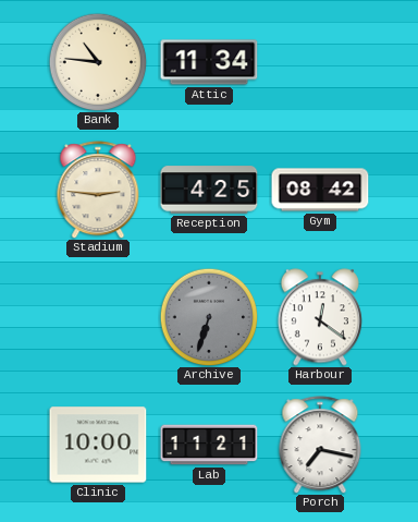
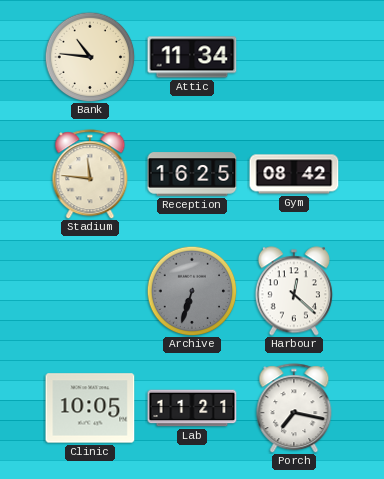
Stadium: 2:46 -> 11:46
Reception: 4:25 -> 16:25
Harbour: 12:21 -> 12:22
Clinic: 10:00 -> 10:05
